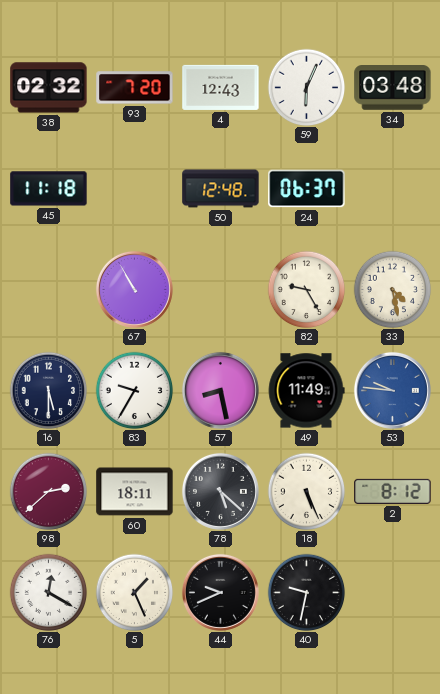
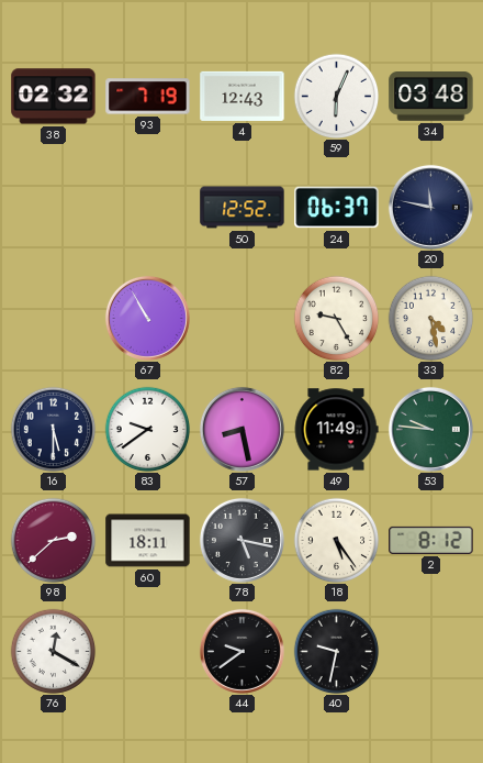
93: 7:20 -> 7:19
45: 11:18 -> none
50: 12:48 -> 12:52
20: none -> 11:47
83: 9:35 -> 9:39
53 dial: blue -> green
78: 5:22 -> 5:17
18: 5:26 -> 5:24
5: 1:26 -> none
44: 9:41 -> 9:39
